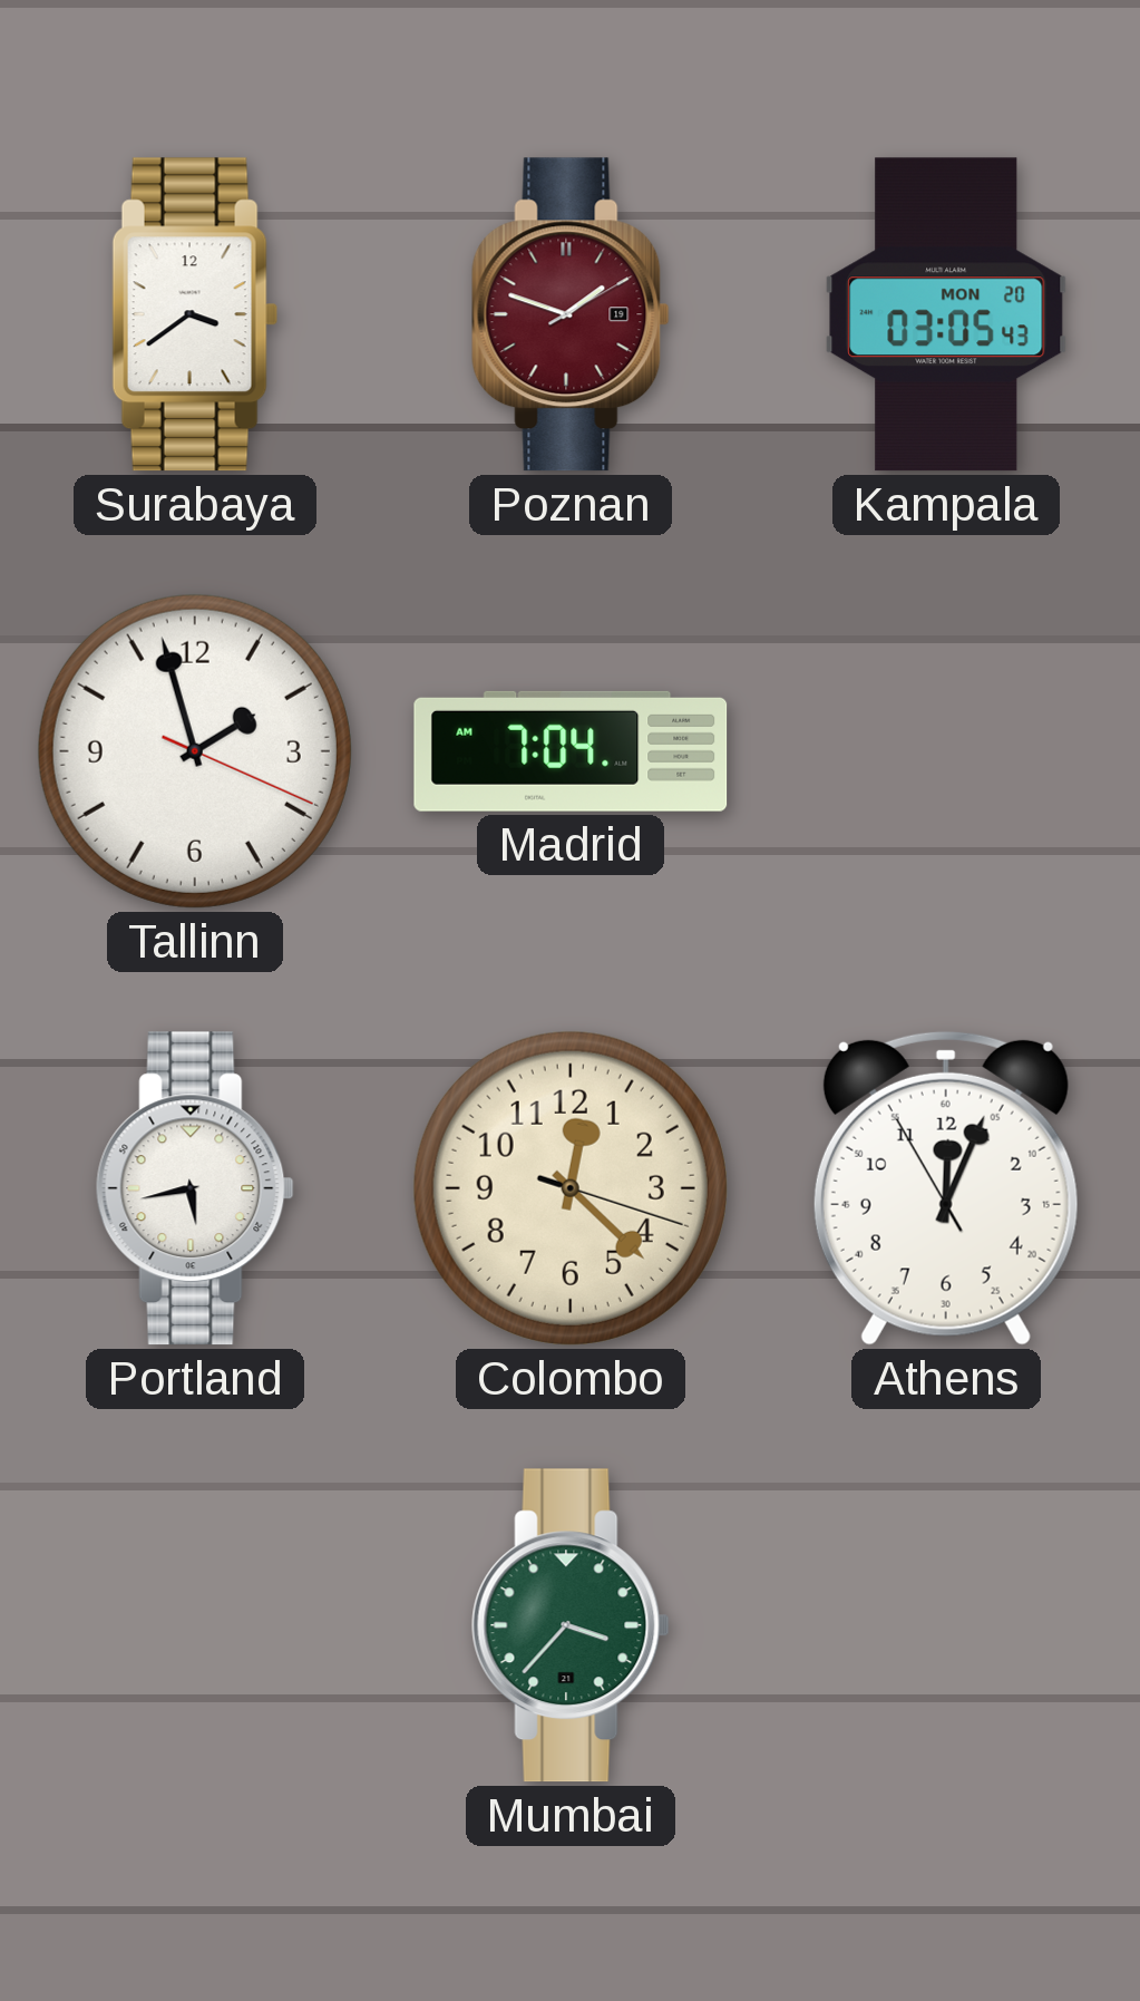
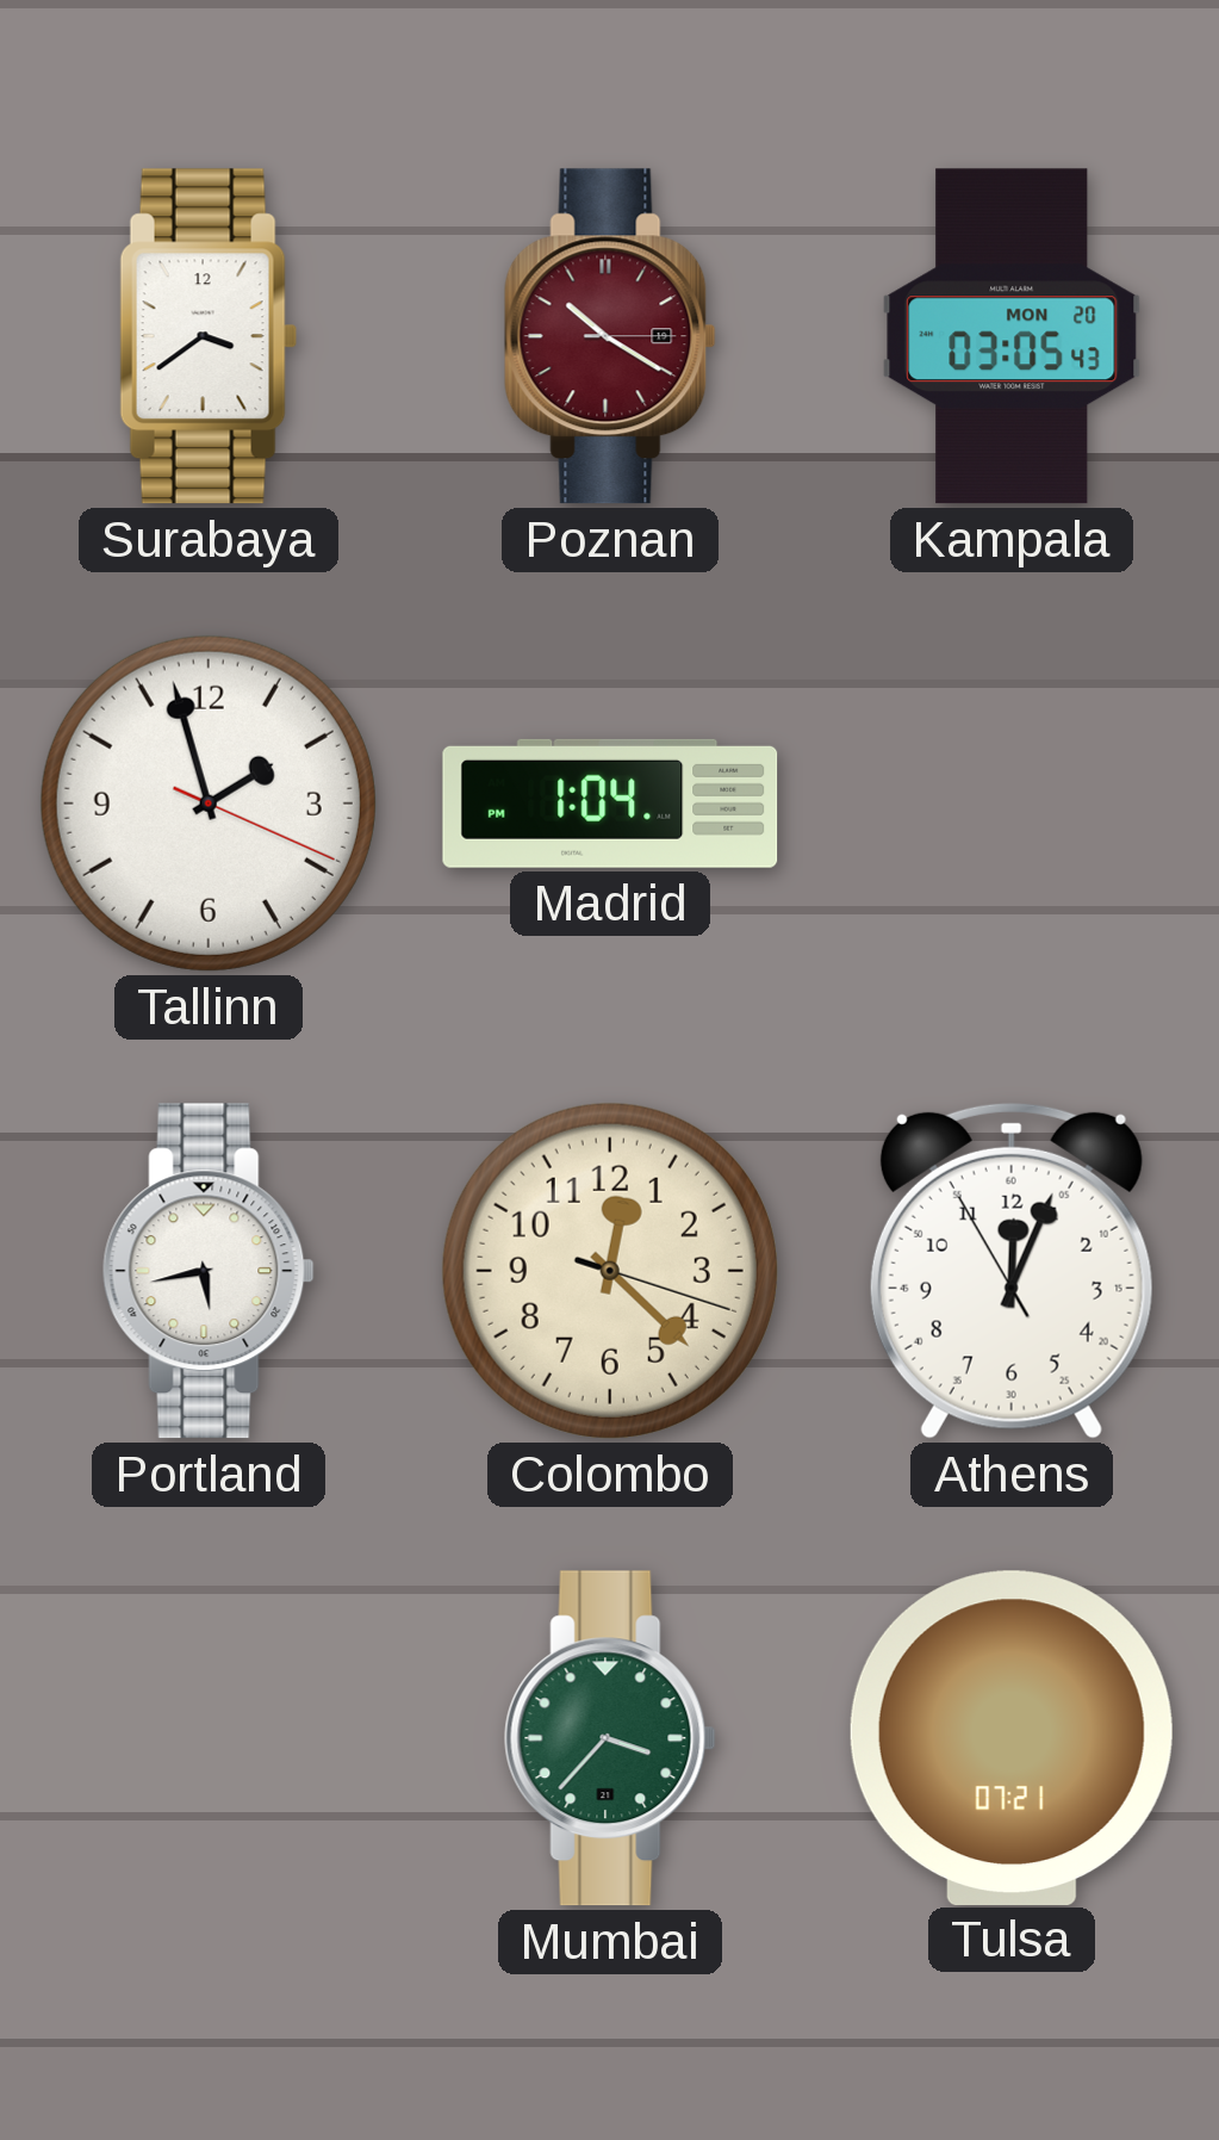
Poznan: 1:48 -> 10:20
Madrid: 7:04 -> 1:04
Tulsa: none -> 07:21
